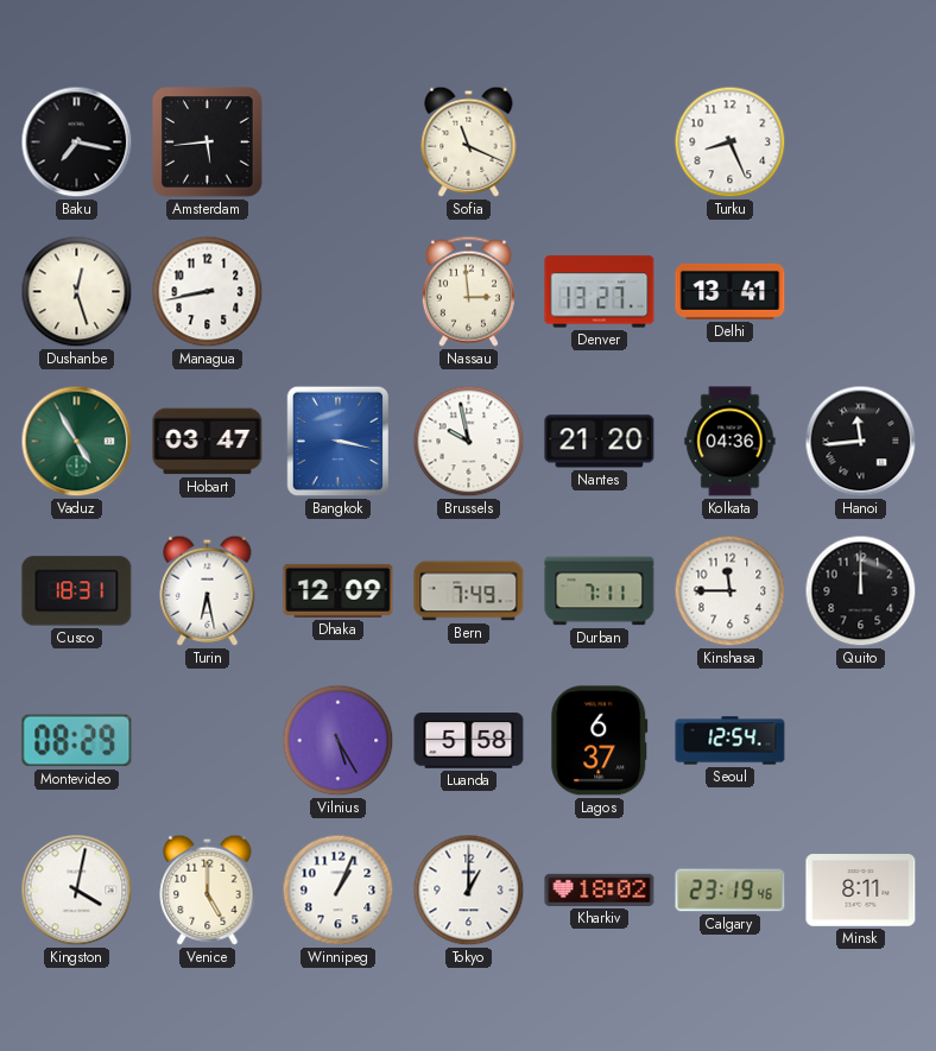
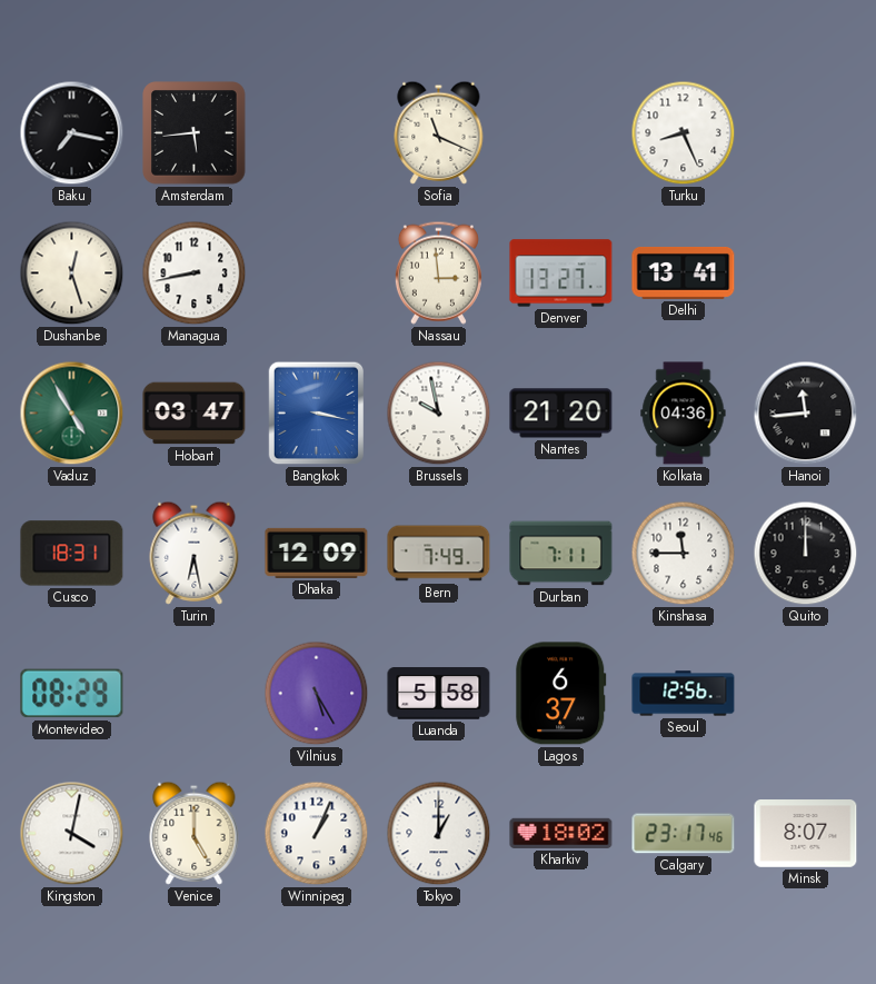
Seoul: 12:54 -> 12:56
Calgary: 23:19 -> 23:17
Minsk: 8:11 -> 8:07
